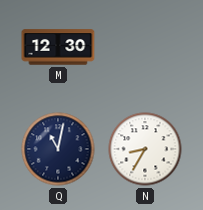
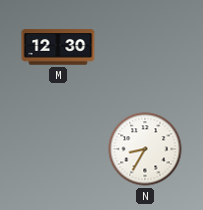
Q: 11:02 -> none
